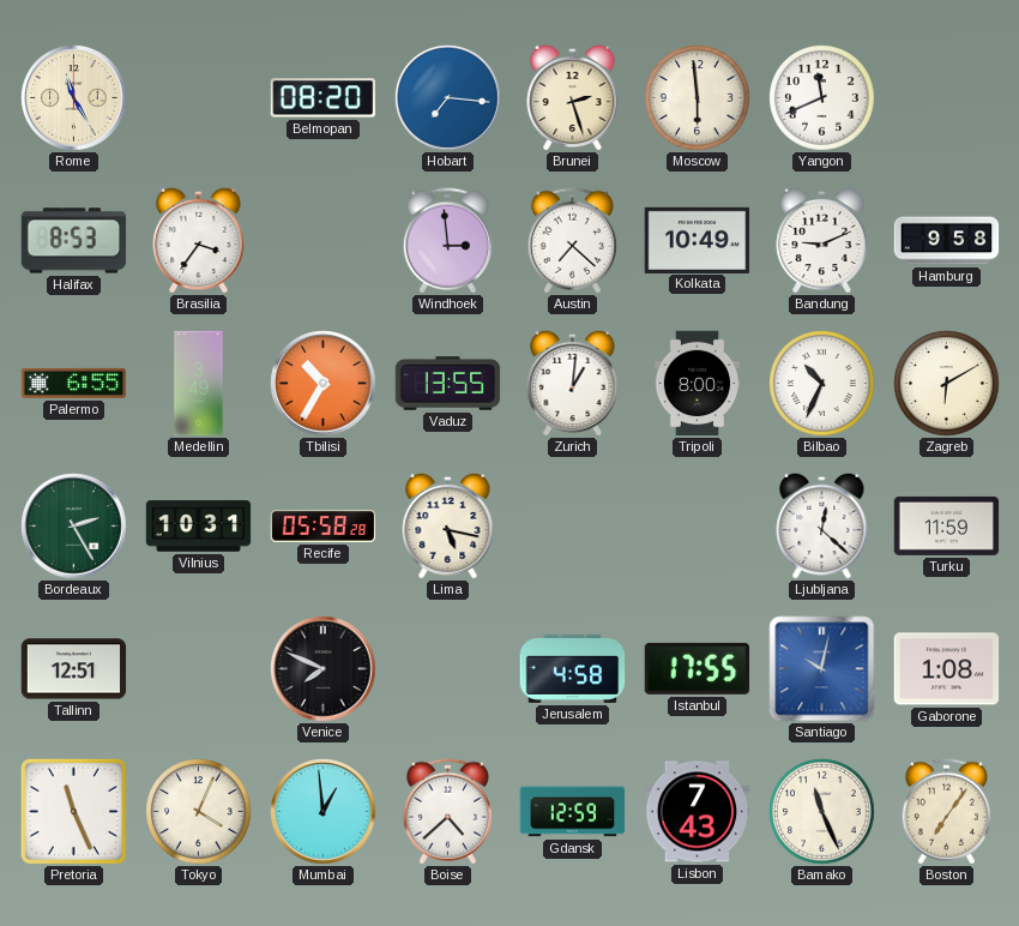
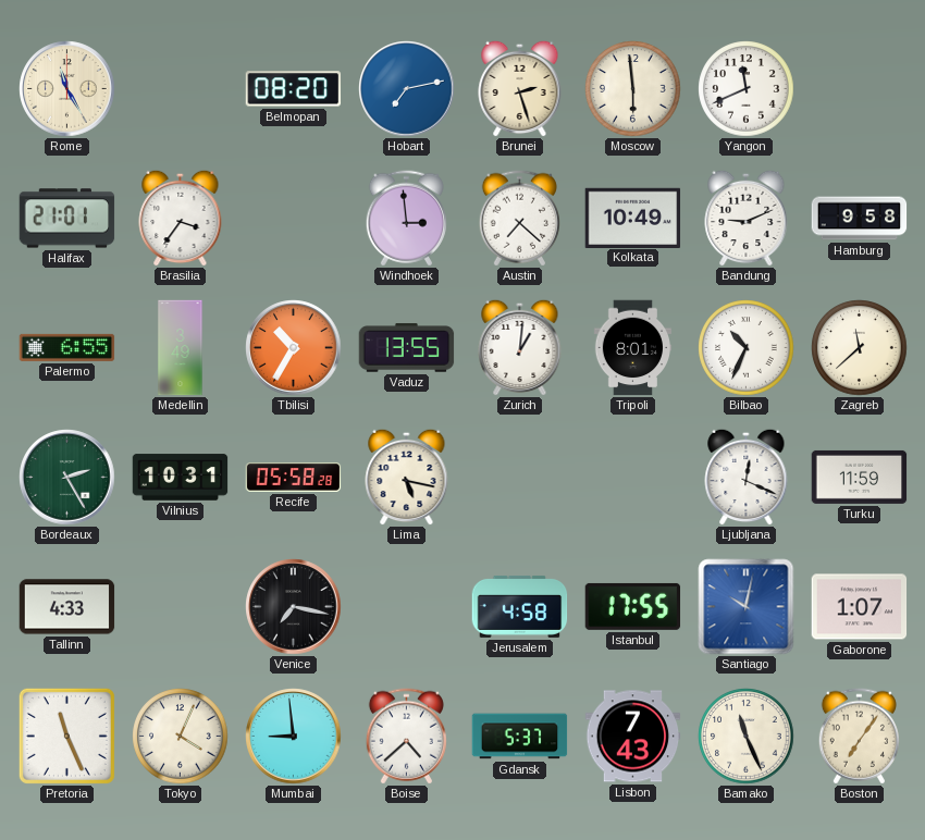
Hobart: 7:16 -> 7:13
Halifax: 8:53 -> 21:01
Tripoli: 8:00 -> 8:01
Zagreb: 6:10 -> 11:38
Ljubljana: 12:22 -> 12:19
Tallinn: 12:51 -> 4:33
Venice: 7:49 -> 7:17
Gaborone: 1:08 -> 1:07
Mumbai: 12:59 -> 8:59
Gdansk: 12:59 -> 5:37
